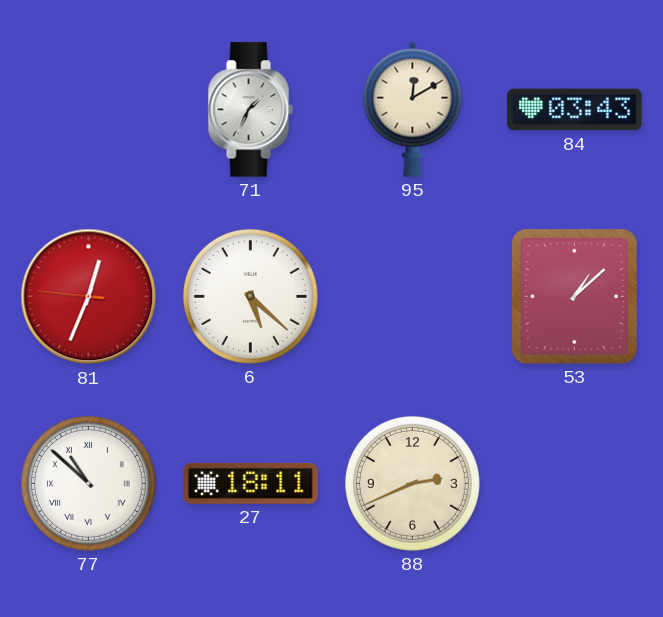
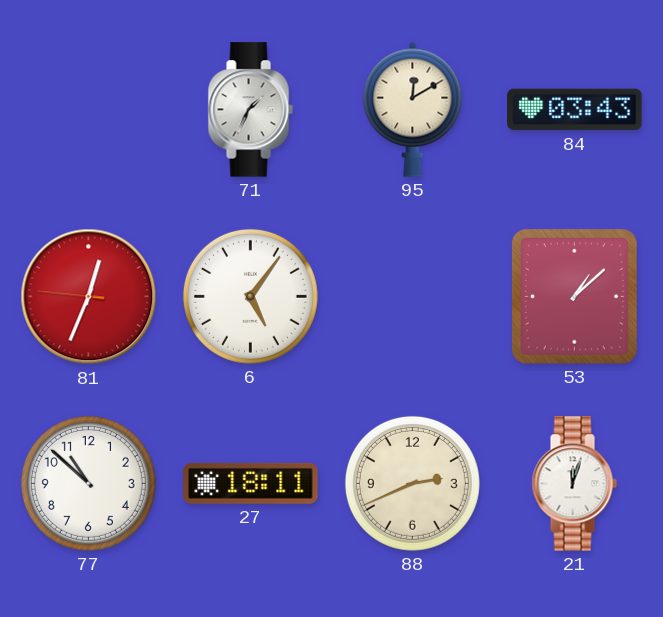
6: 5:22 -> 5:06
77 numerals: Roman -> Arabic
21: none -> 12:03
